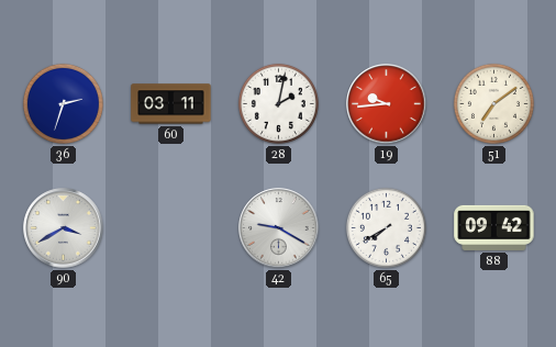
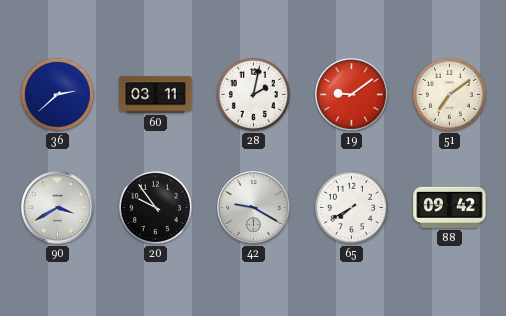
36: 2:33 -> 2:38
19: 9:44 -> 9:09
20: none -> 9:54
